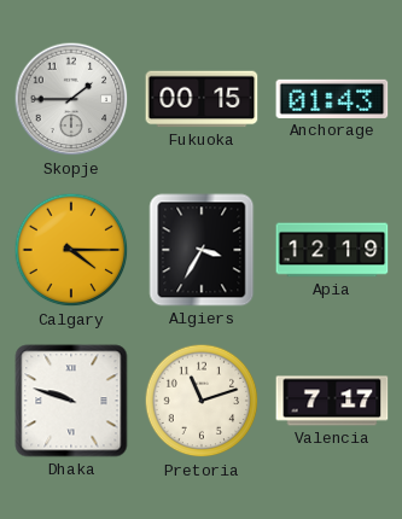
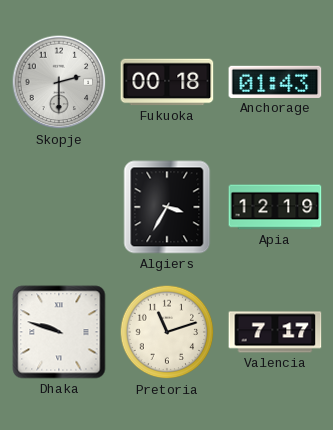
Skopje: 1:45 -> 2:30
Fukuoka: 00:15 -> 00:18
Calgary: 4:15 -> none
